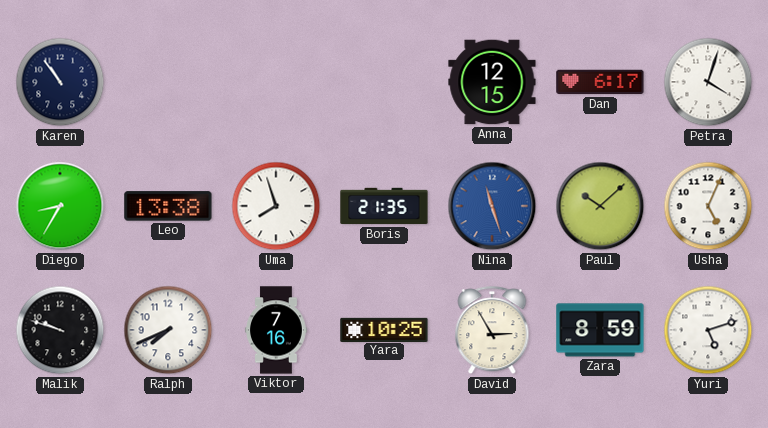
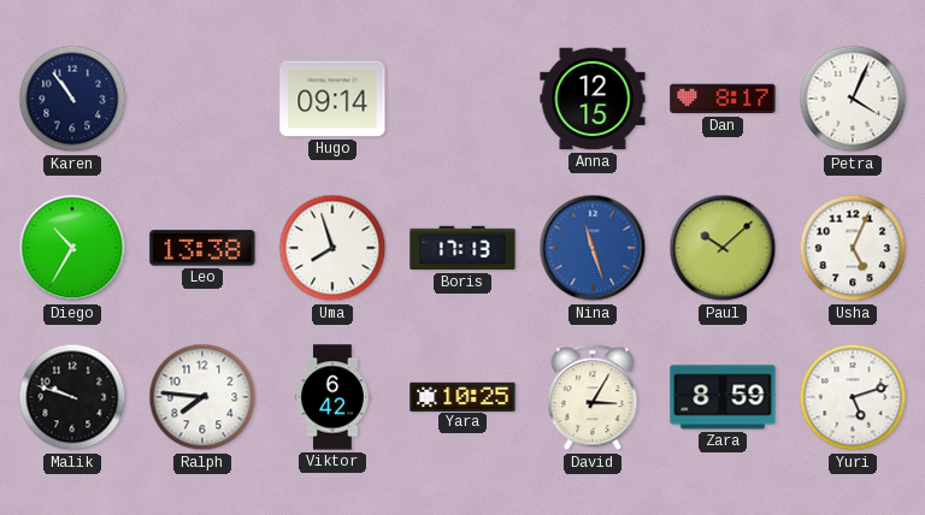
Hugo: none -> 09:14
Dan: 6:17 -> 8:17
Petra: 4:03 -> 4:04
Diego: 8:35 -> 10:35
Boris: 21:35 -> 17:13
Ralph: 7:41 -> 7:46
Viktor: 7:16 -> 6:42
David: 2:55 -> 3:05
